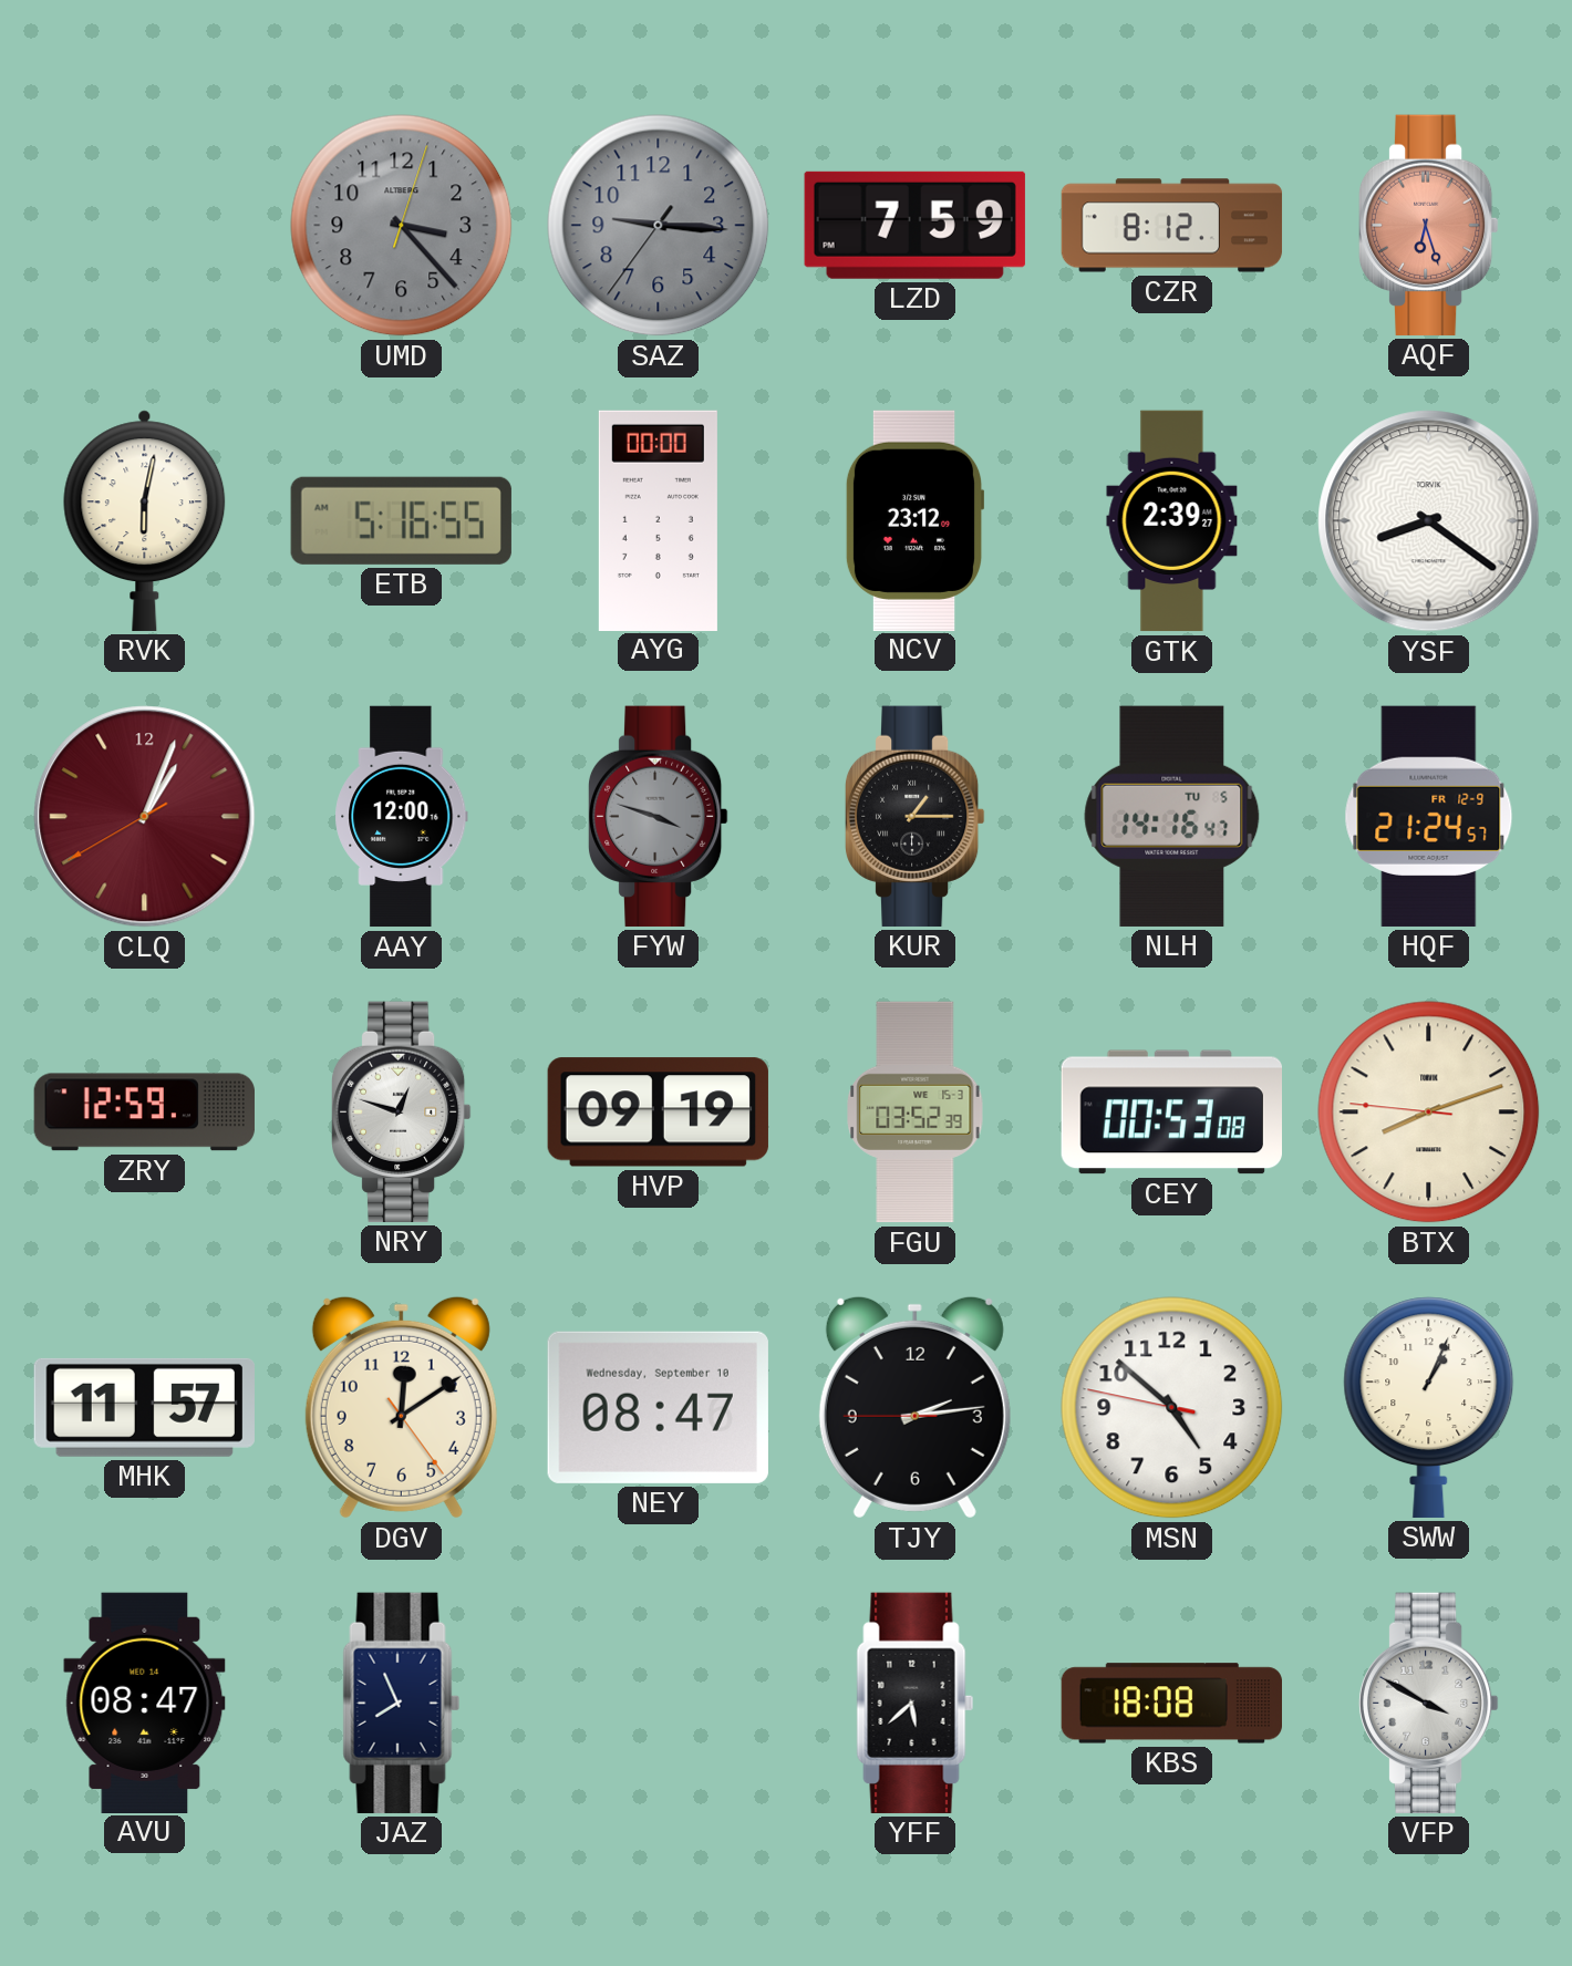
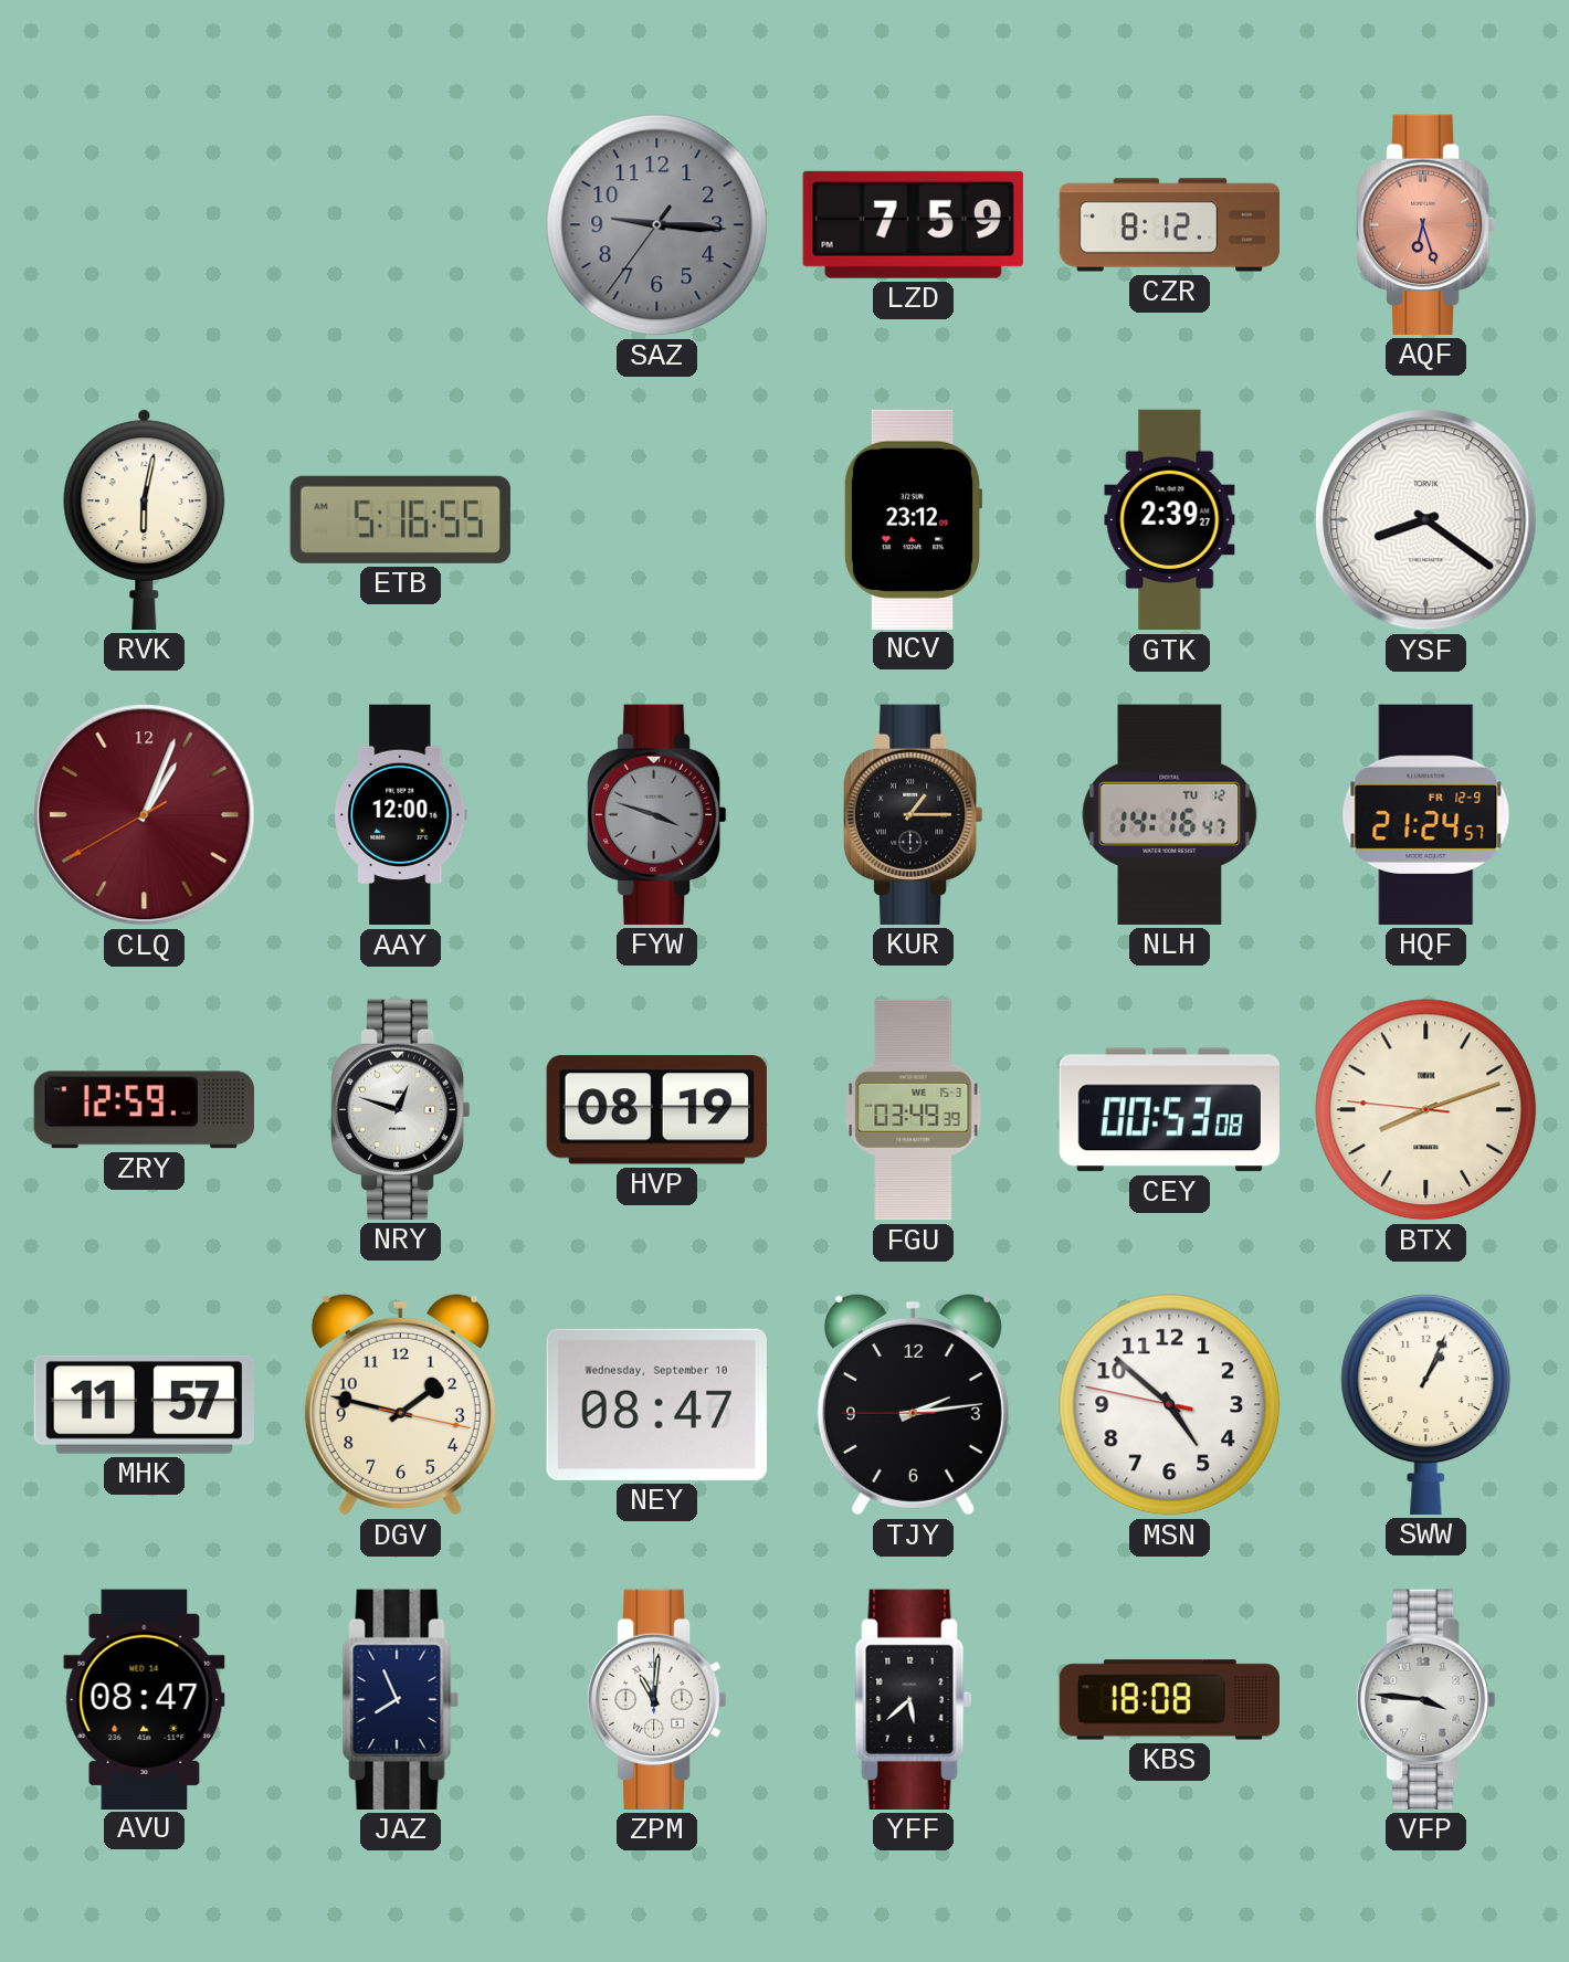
UMD: 3:23 -> none
AYG: 00:00 -> none
NLH date: TU 5 -> TU 12
HVP: 09:19 -> 08:19
FGU: 03:52 -> 03:49
DGV: 12:09 -> 1:47
ZPM: none -> 11:01
VFP: 3:50 -> 3:46
